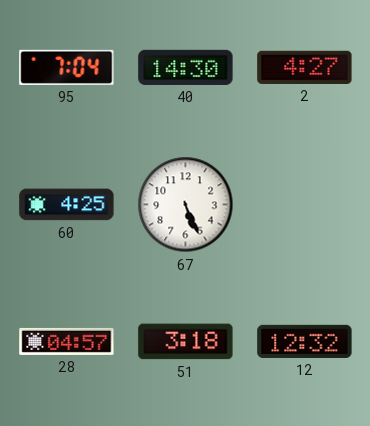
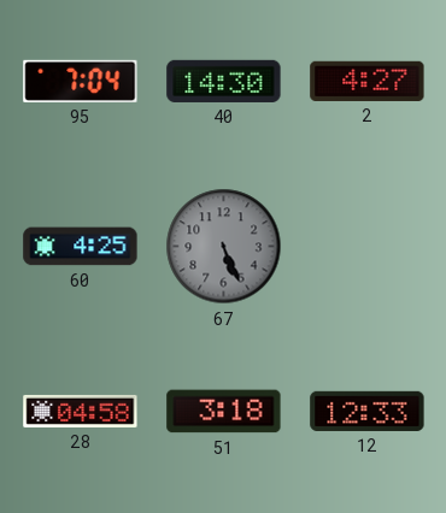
67 dial: white -> grey
28: 04:57 -> 04:58
12: 12:32 -> 12:33
